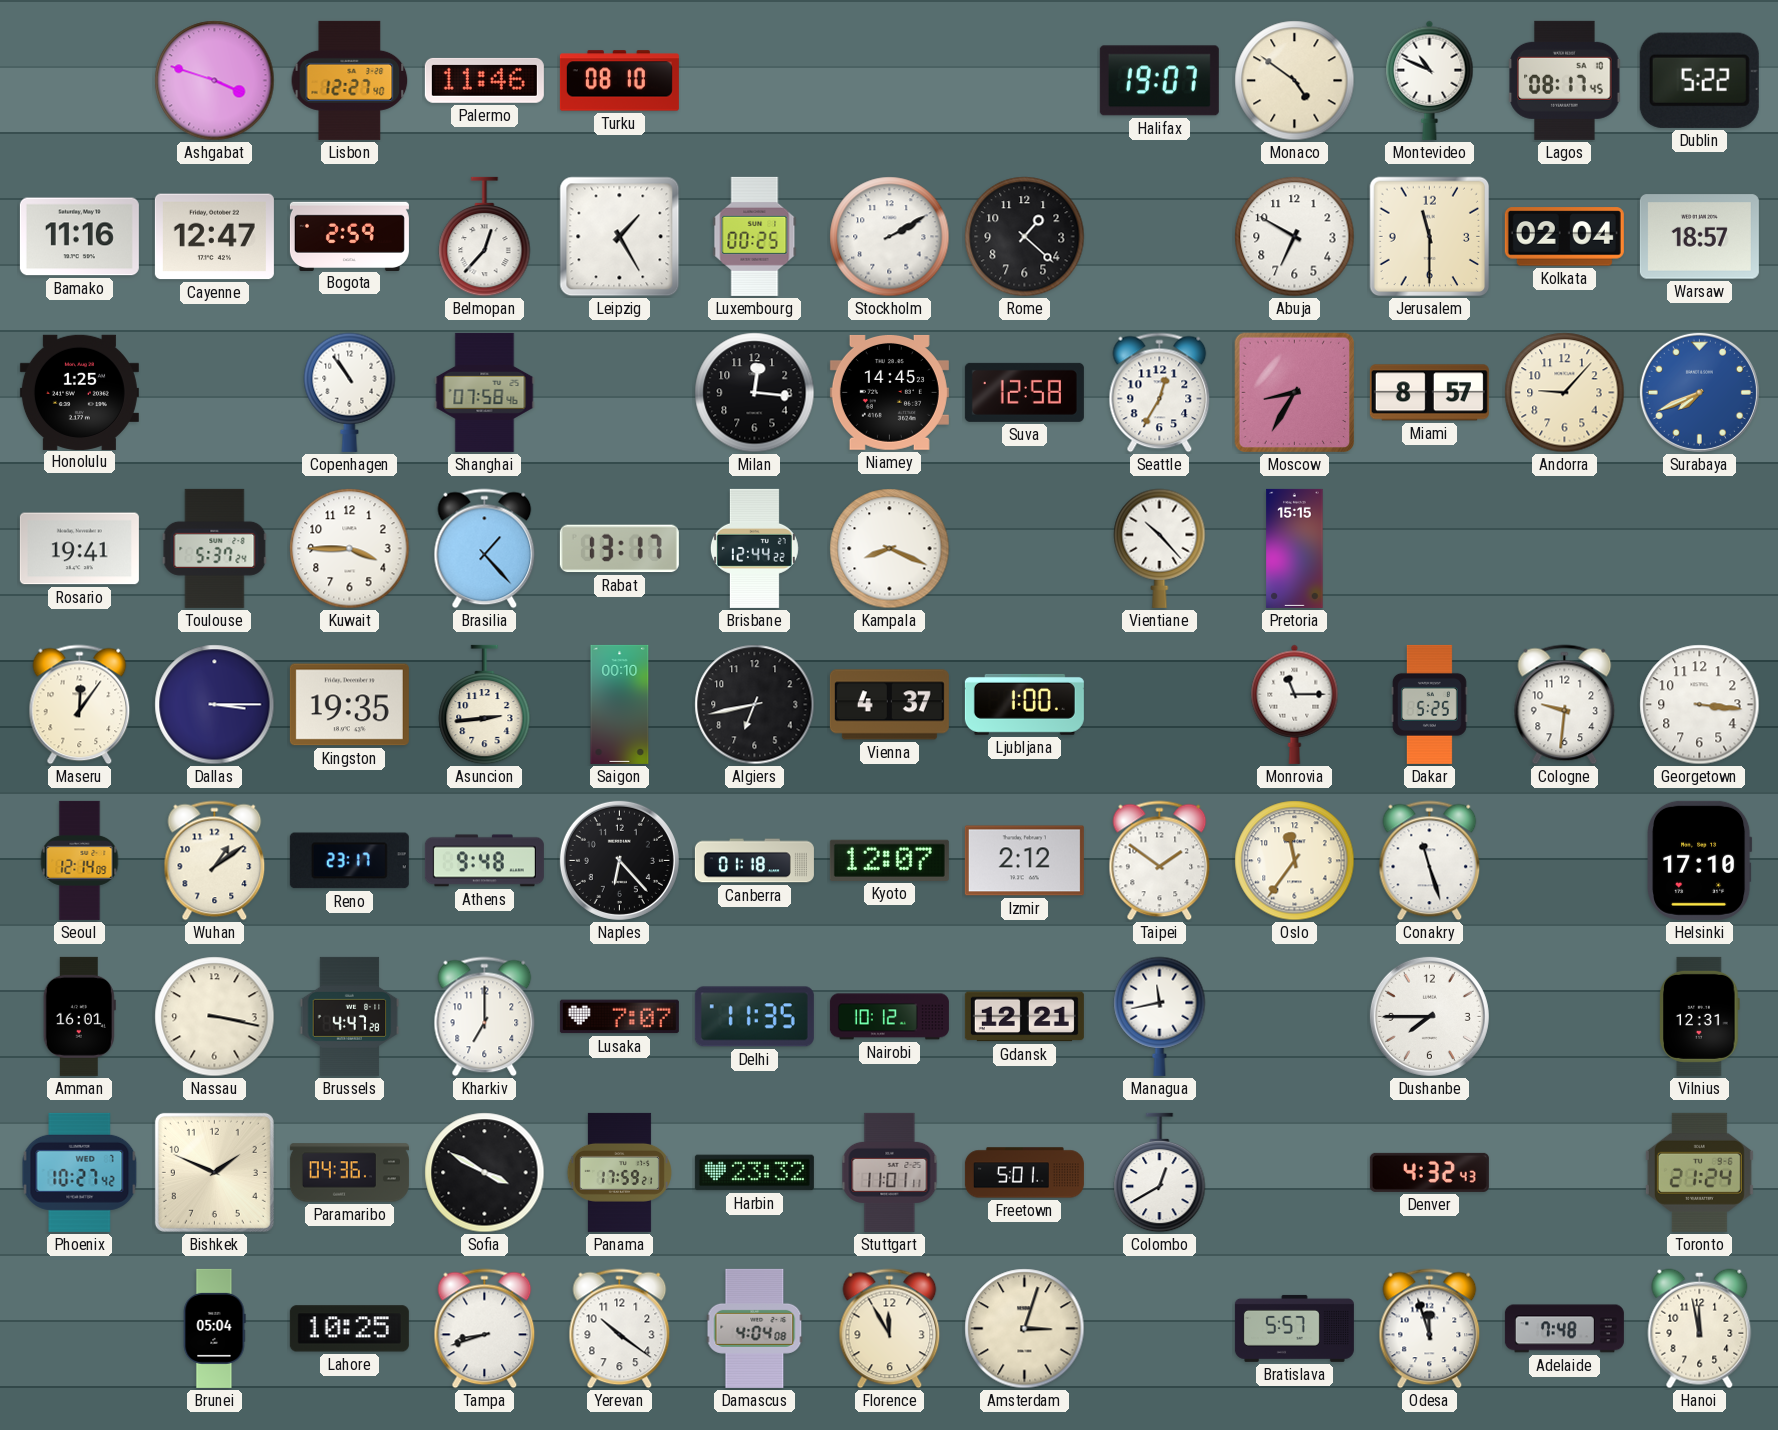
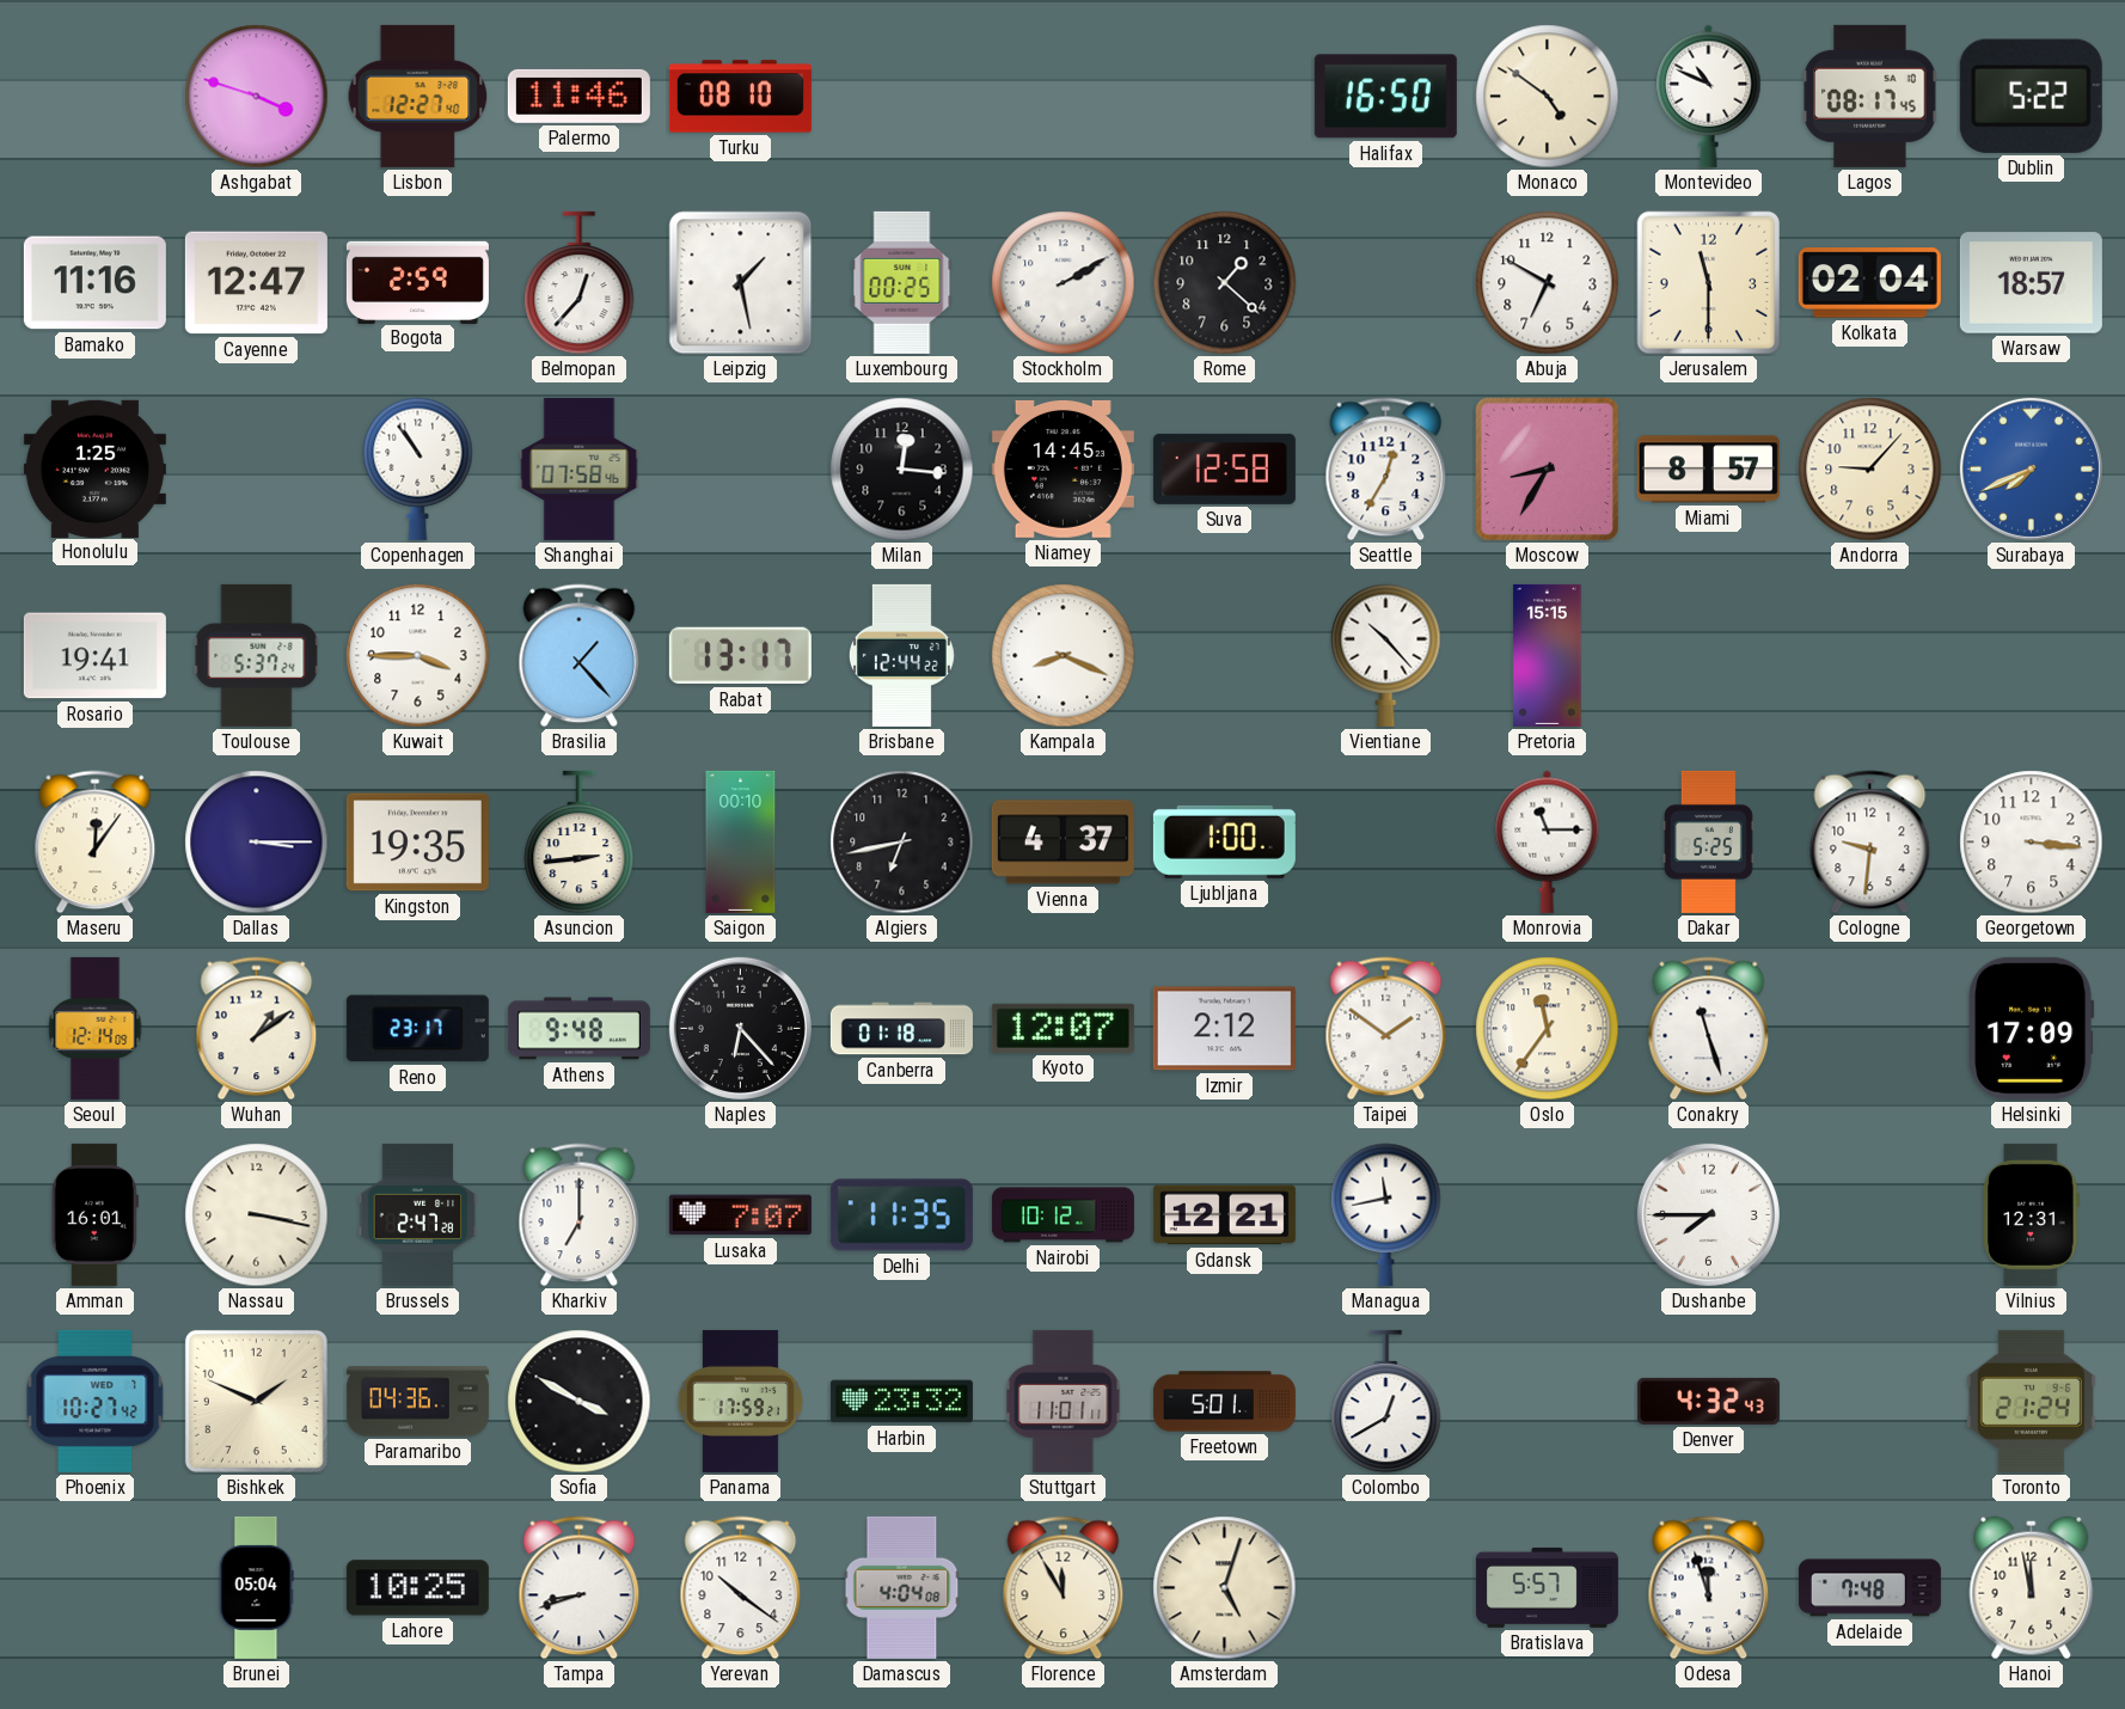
Halifax: 19:07 -> 16:50
Leipzig: 1:25 -> 1:28
Helsinki: 17:10 -> 17:09
Brussels: 4:47 -> 2:47
Amsterdam: 3:03 -> 5:03
